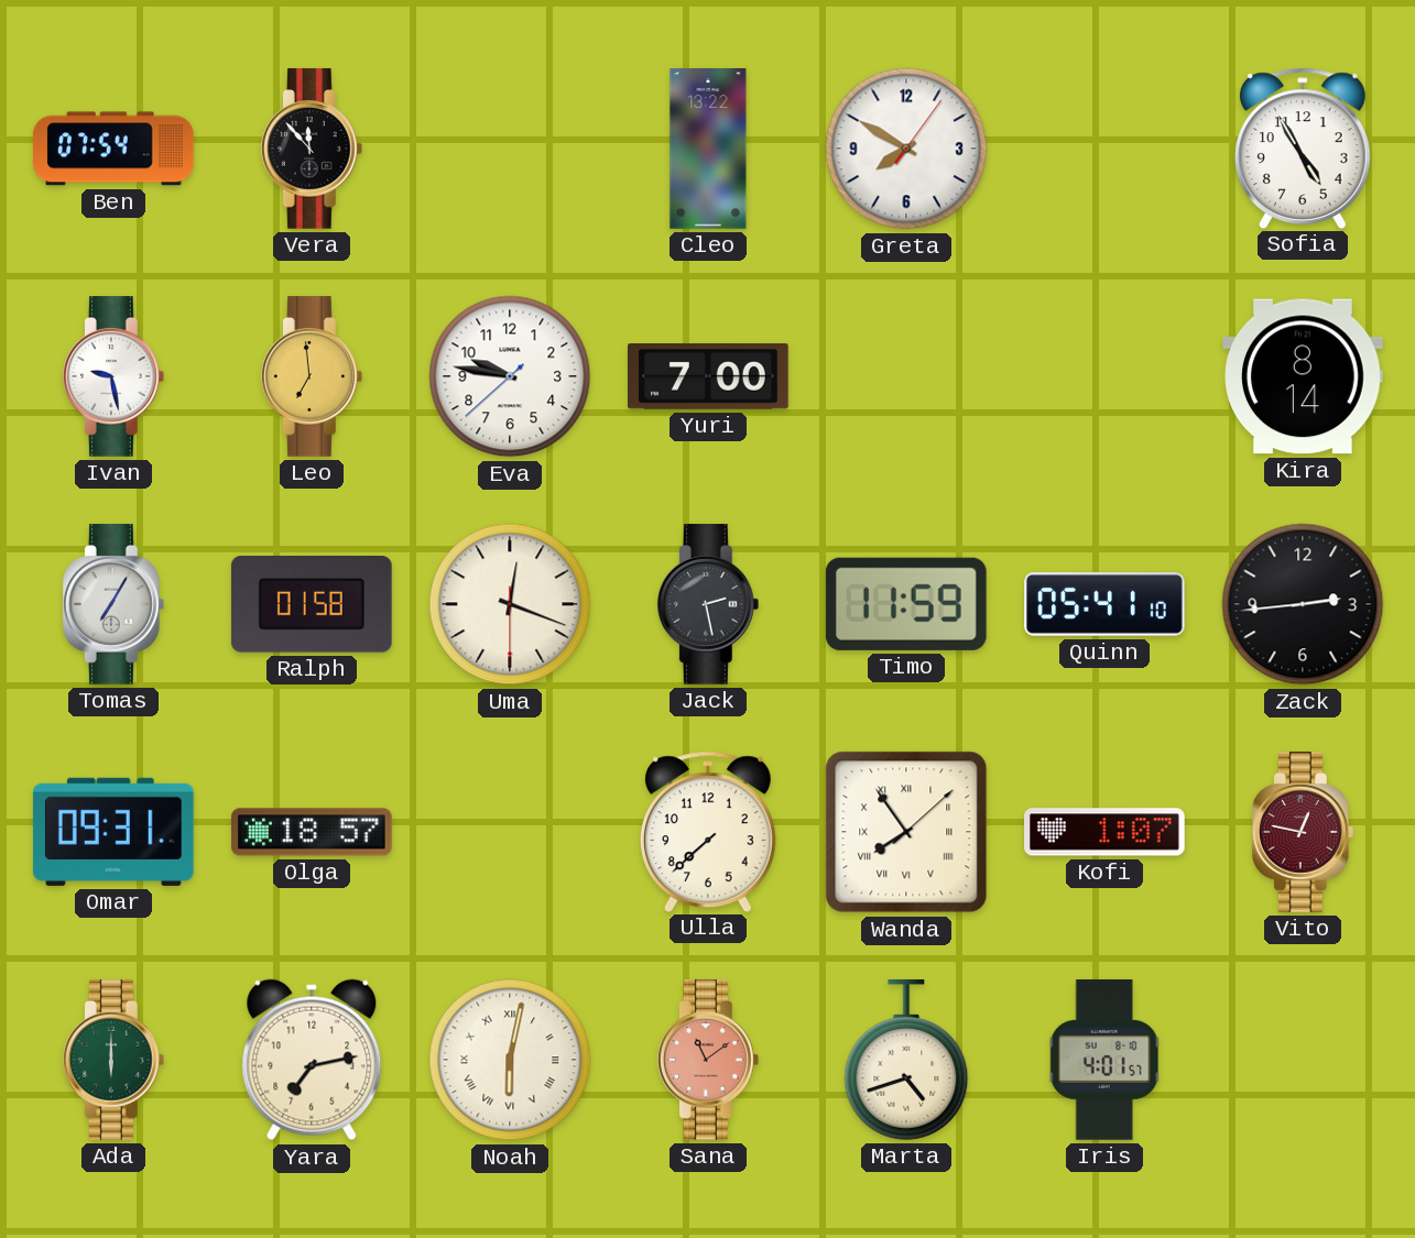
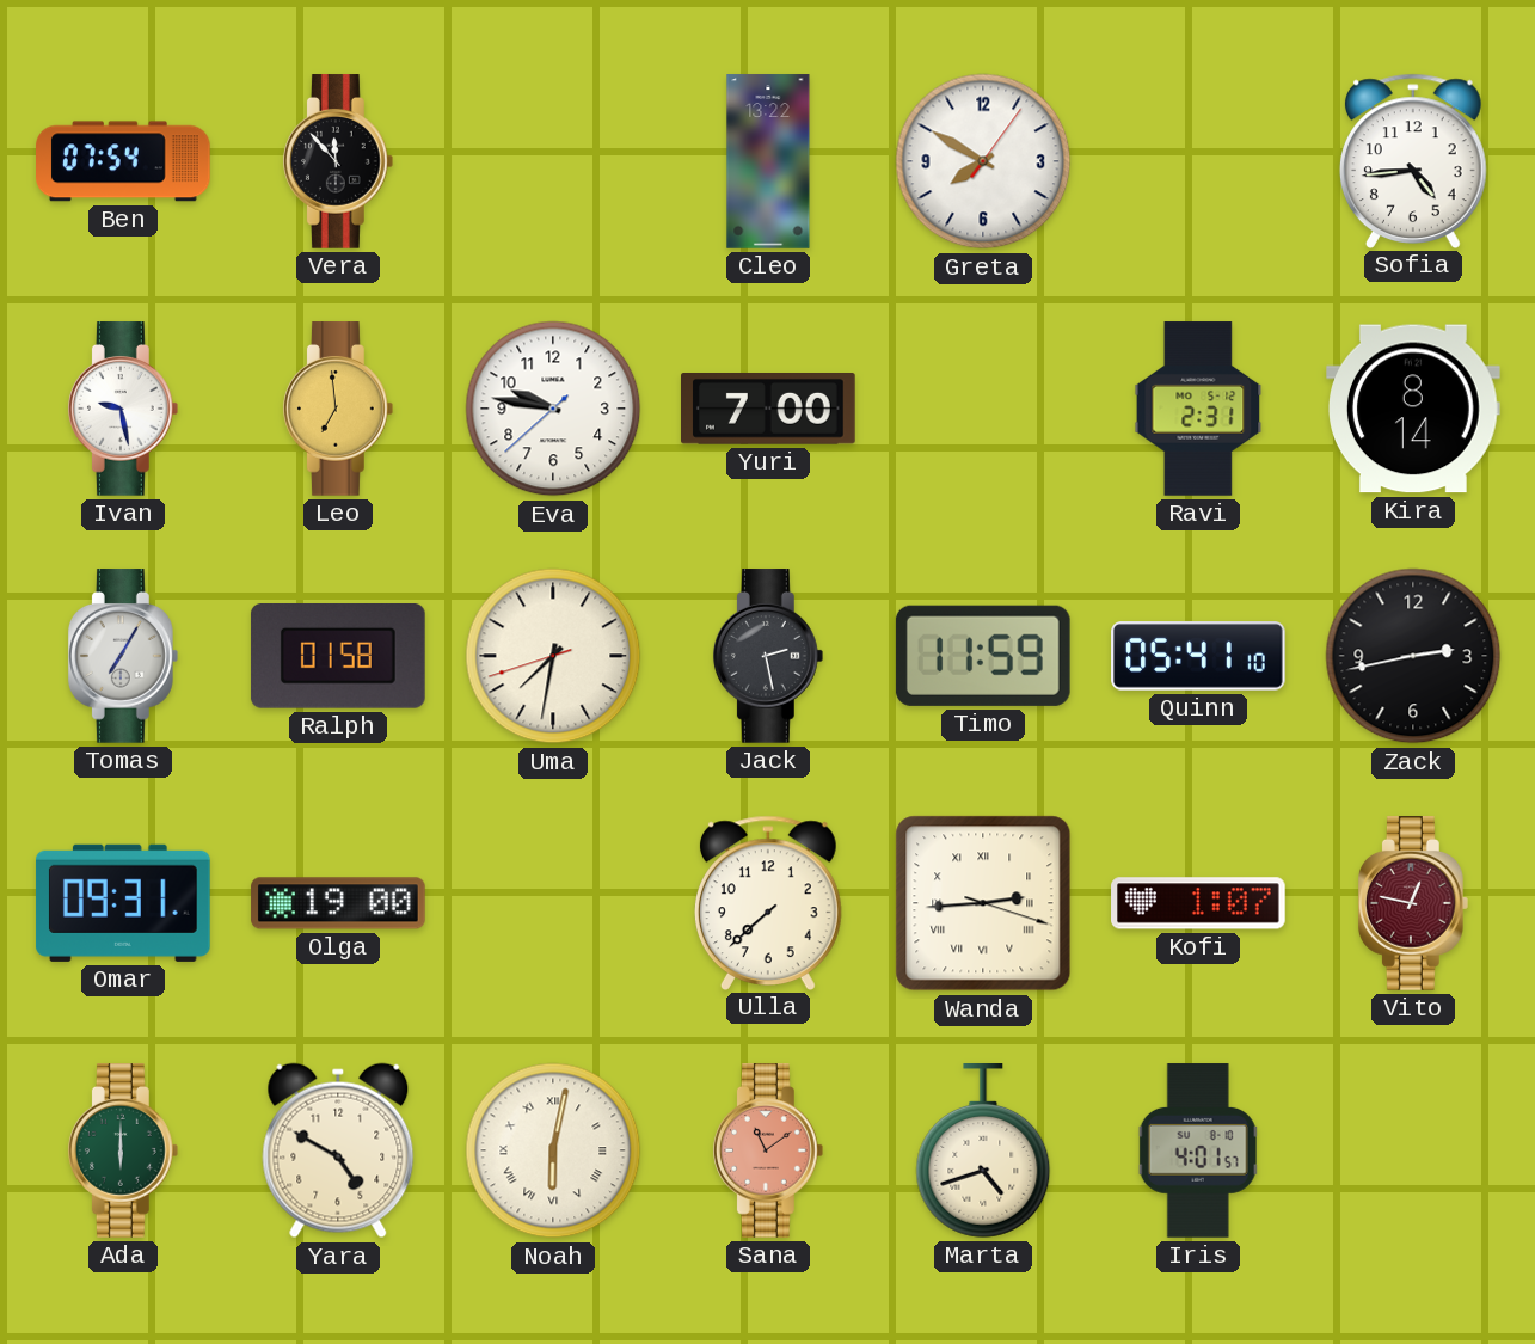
Sofia: 4:55 -> 4:44
Ravi: none -> 2:31
Uma: 12:18 -> 7:31
Zack: 2:44 -> 2:43
Olga: 18:57 -> 19:00
Wanda: 7:54 -> 2:44
Yara: 7:13 -> 4:50
